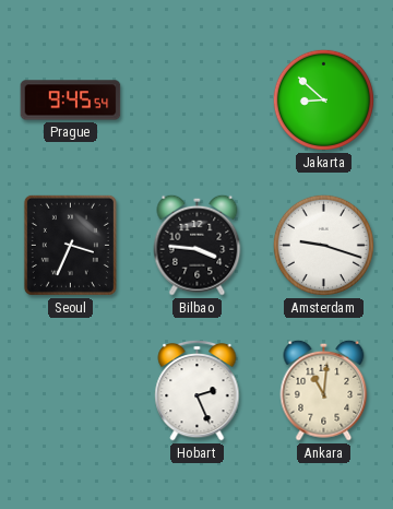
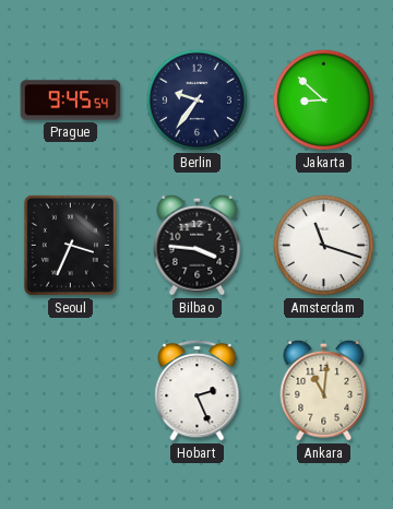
Berlin: none -> 9:36
Amsterdam: 9:18 -> 11:18
